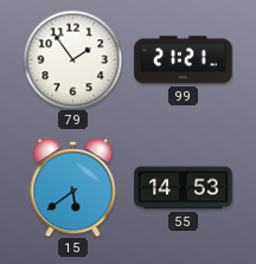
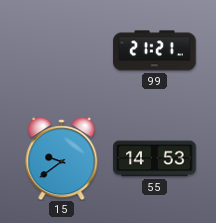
79: 1:54 -> none
15: 5:39 -> 9:39
